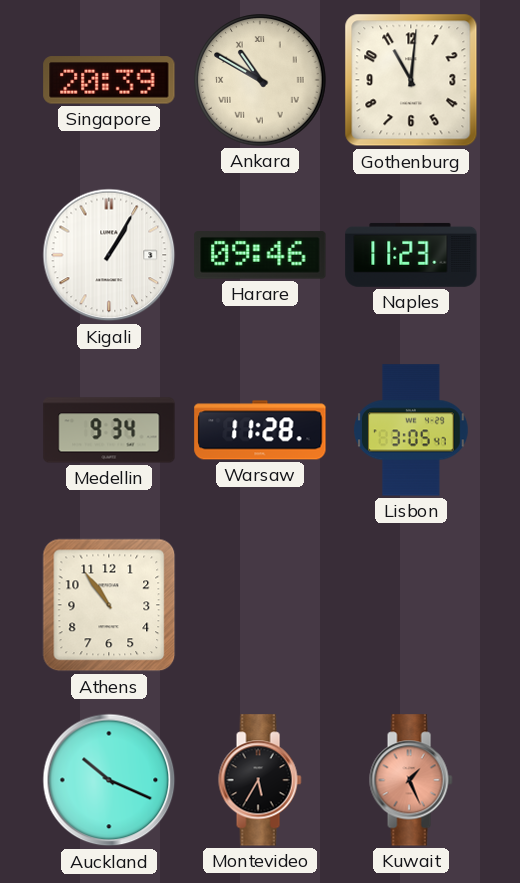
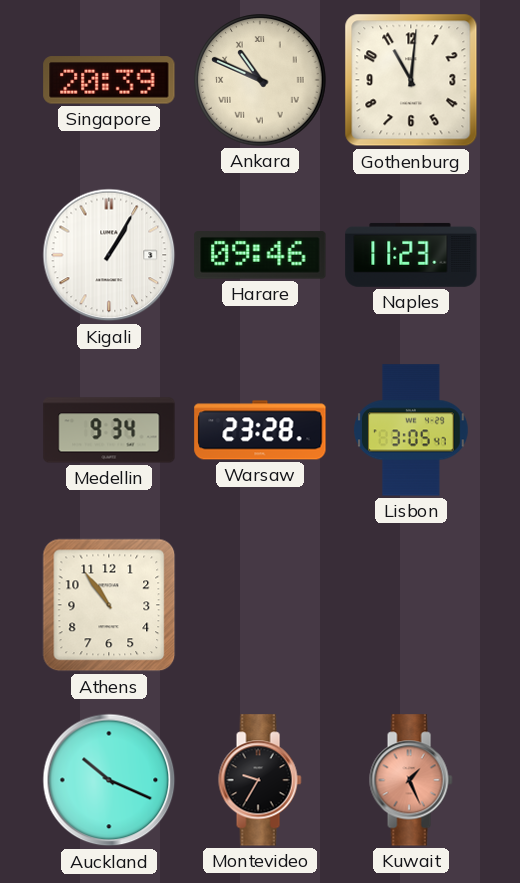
Ankara: 10:50 -> 10:49
Warsaw: 11:28 -> 23:28
Montevideo: 5:35 -> 9:35
